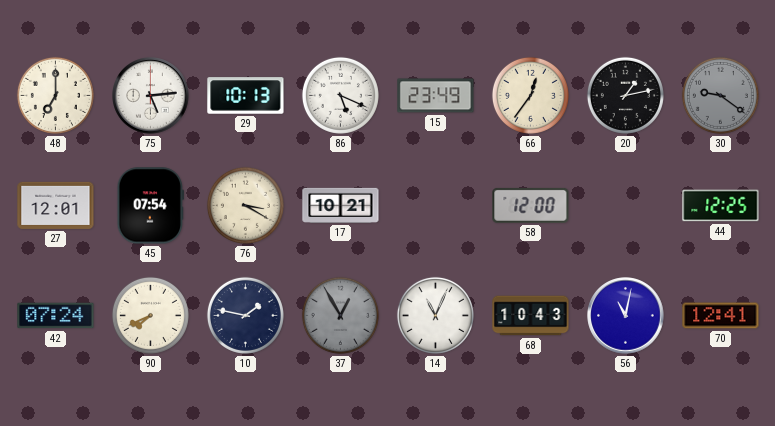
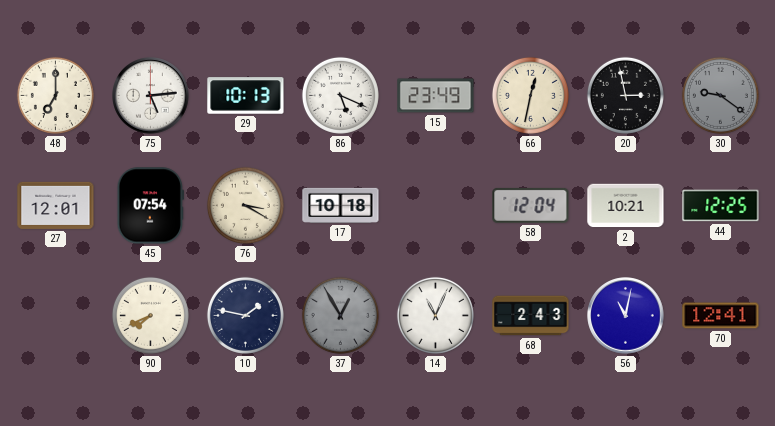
66: 12:36 -> 12:32
20: 1:13 -> 2:58
17: 10:21 -> 10:18
58: 12:00 -> 12:04
2: none -> 10:21
42: 07:24 -> none
68: 10:43 -> 2:43
